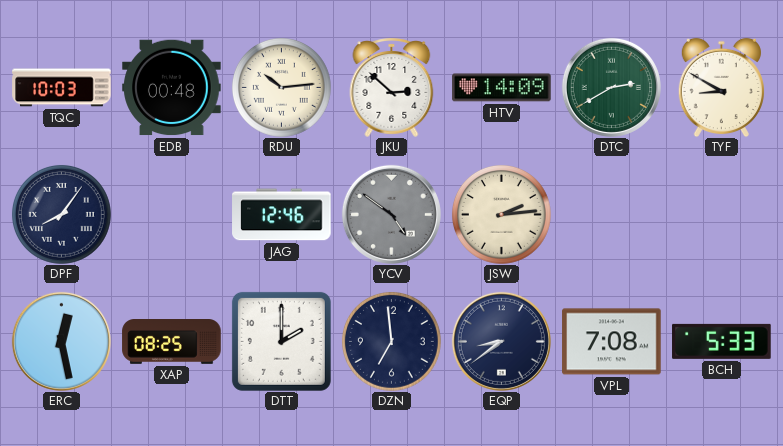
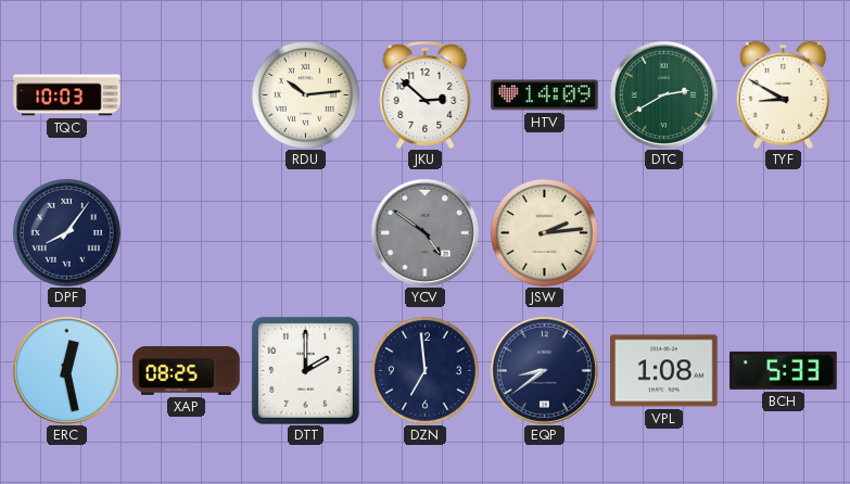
EDB: 00:48 -> none
JAG: 12:46 -> none
VPL: 7:08 -> 1:08
